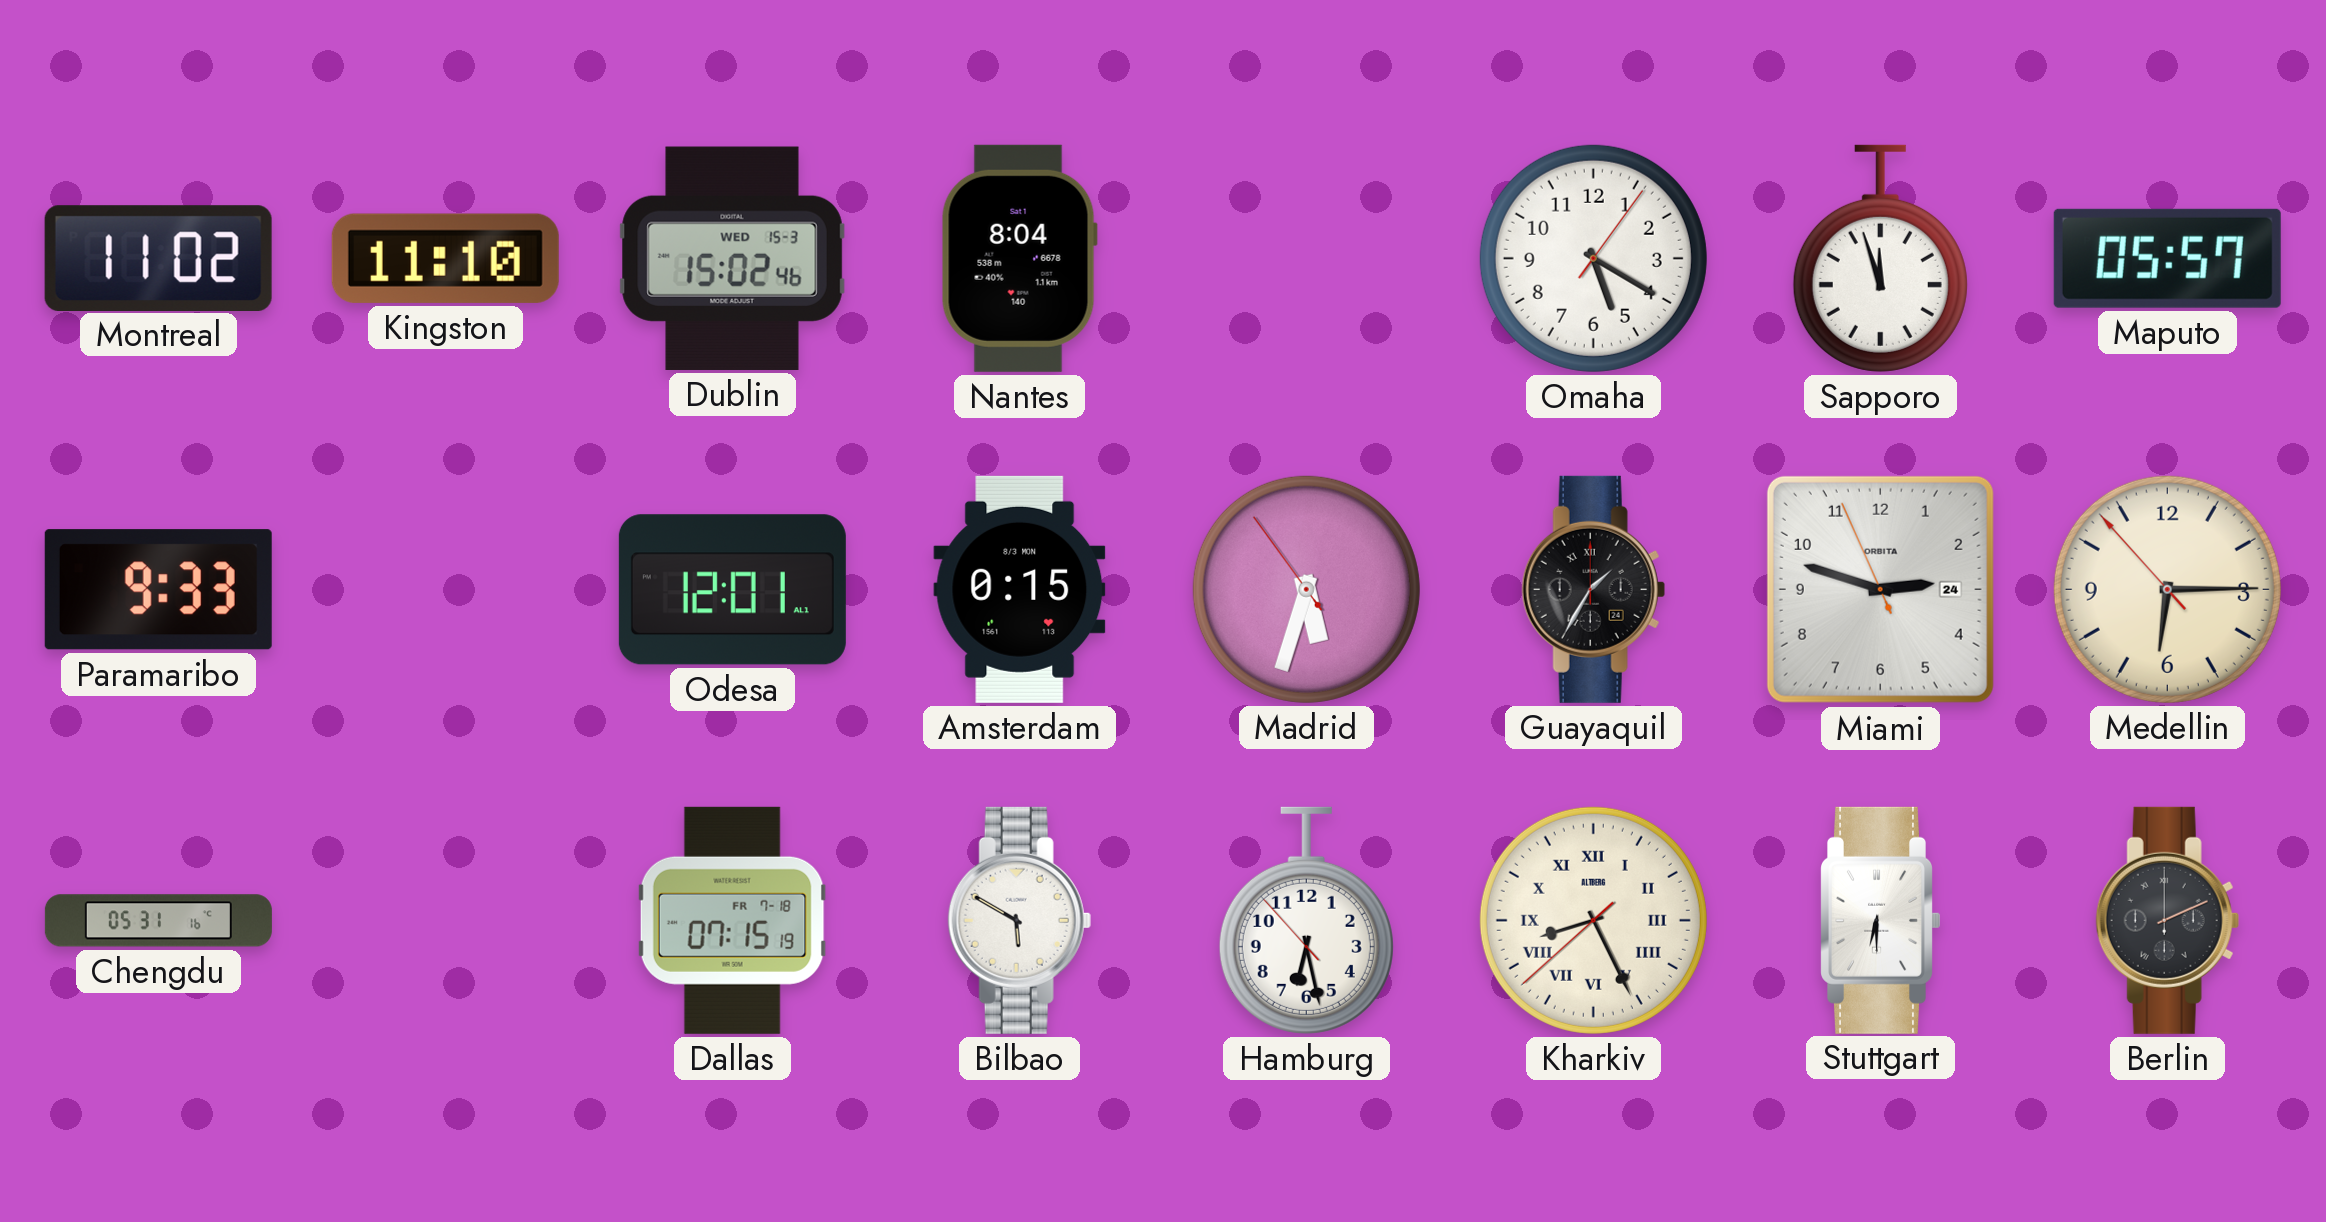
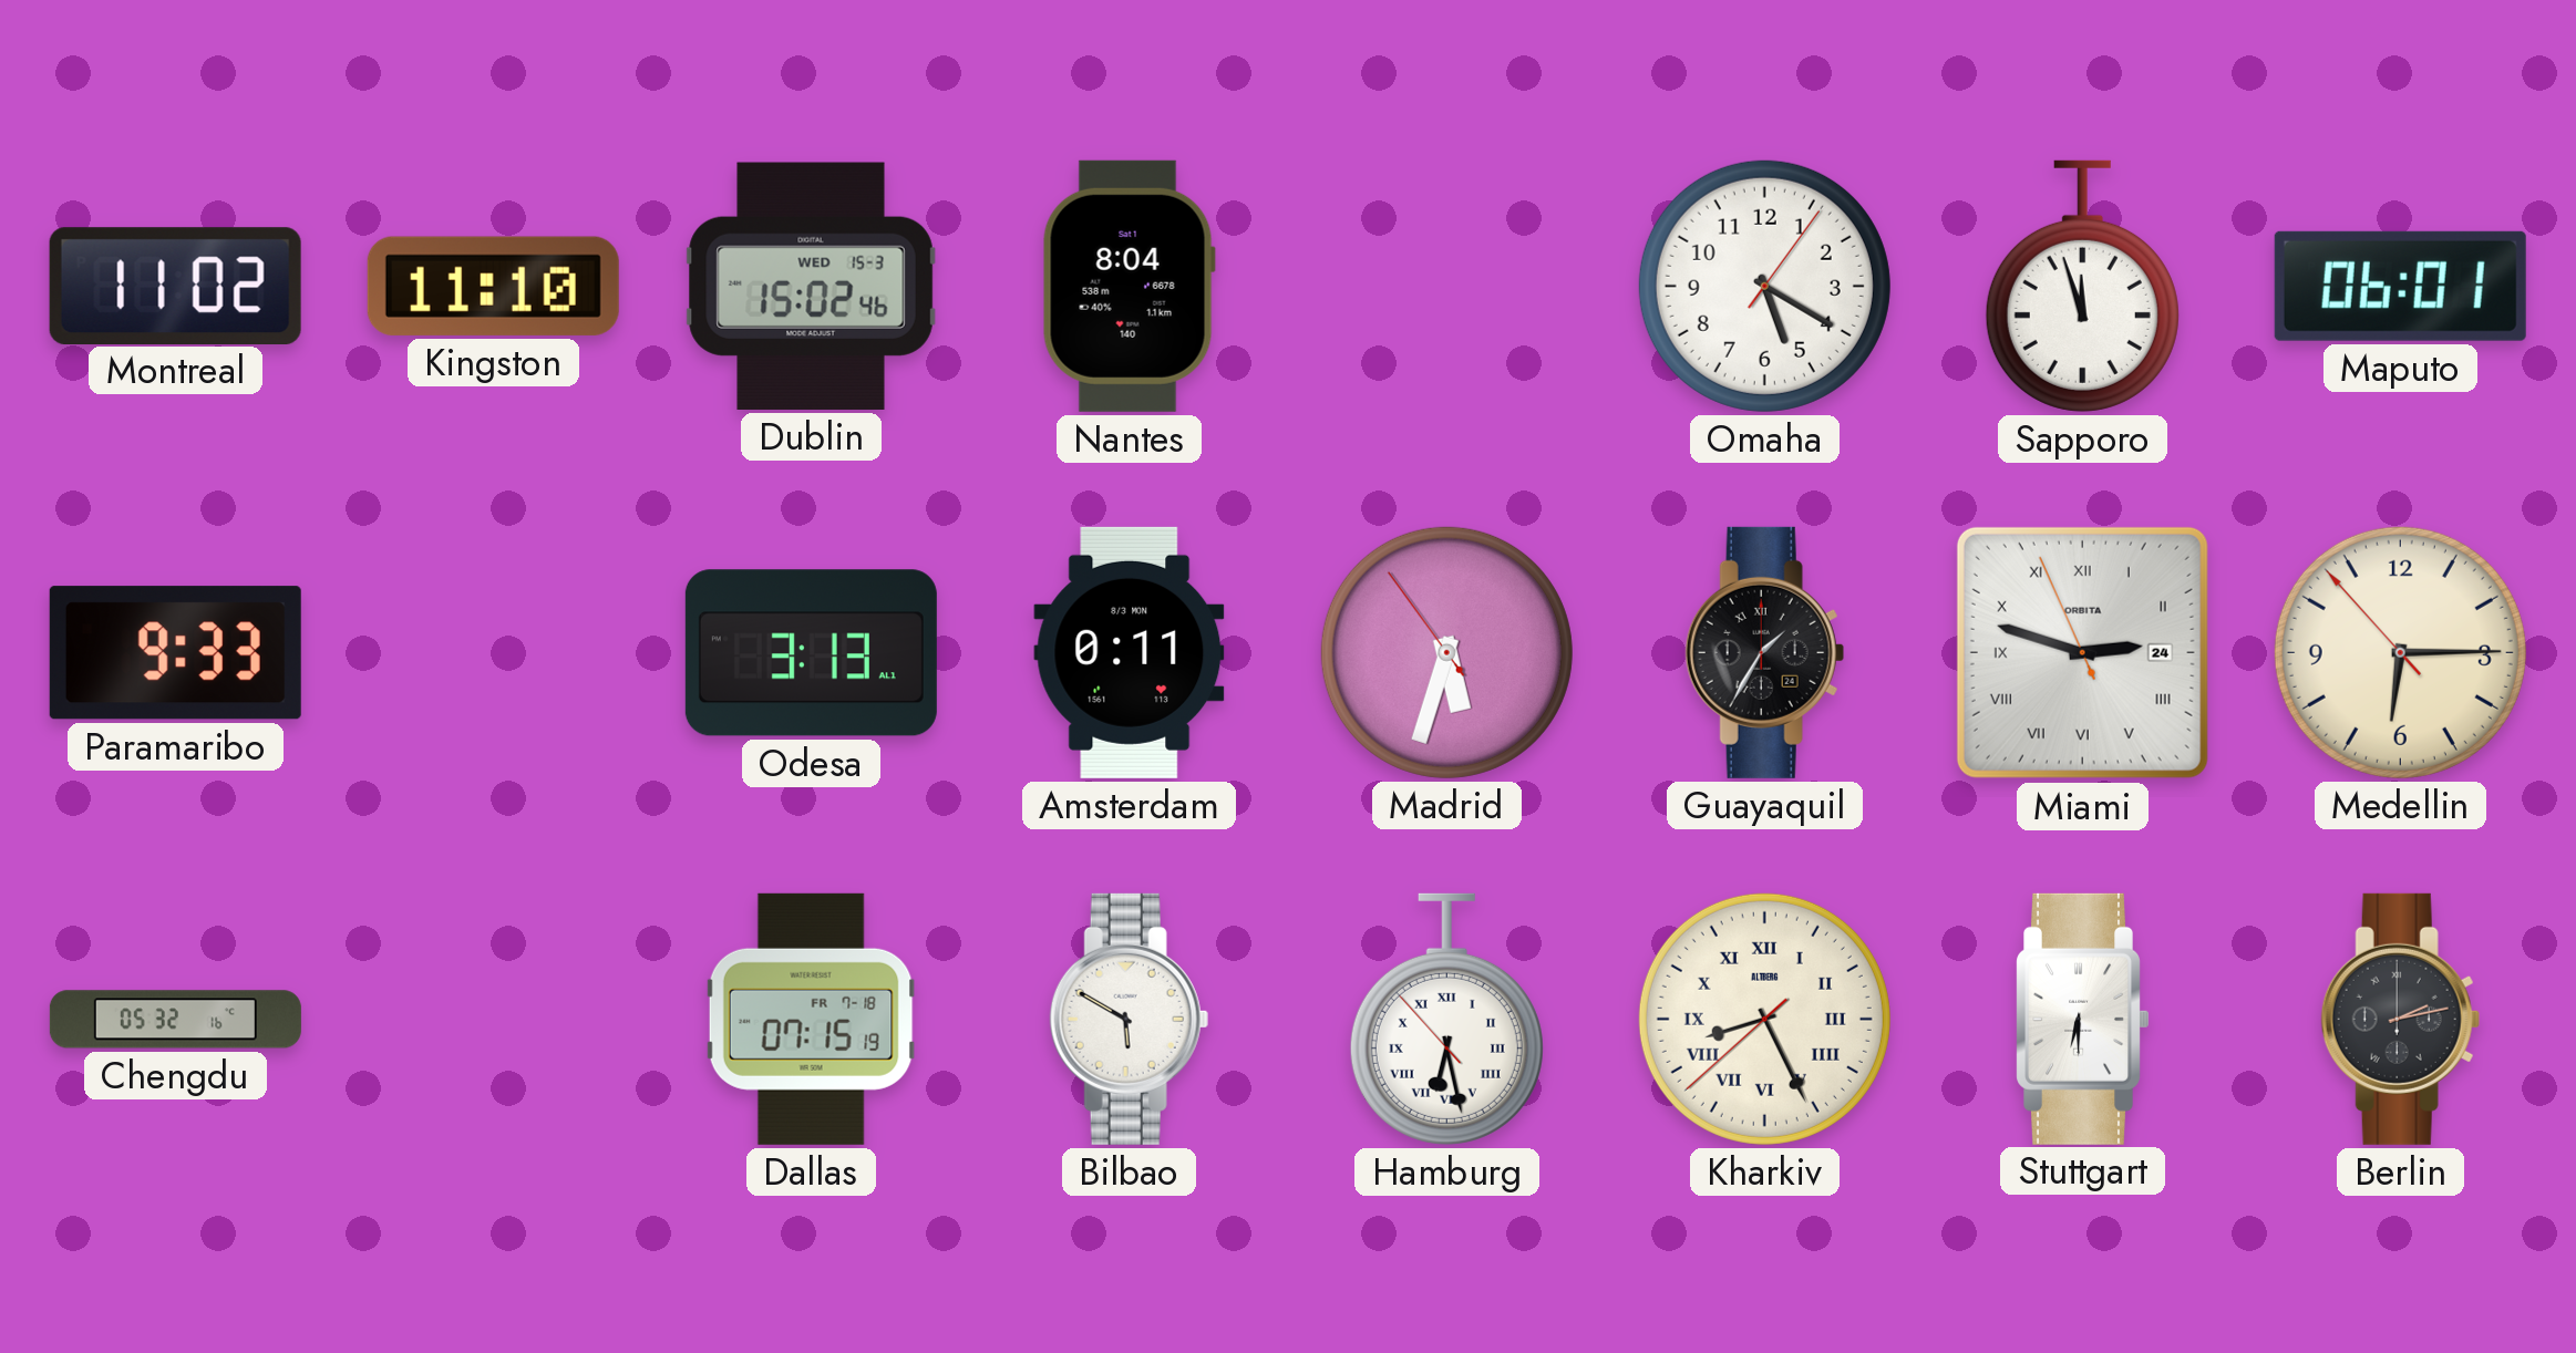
Maputo: 05:57 -> 06:01
Odesa: 12:01 -> 3:13
Amsterdam: 0:15 -> 0:11
Miami numerals: Arabic -> Roman
Chengdu: 05:31 -> 05:32
Hamburg numerals: Arabic -> Roman
Berlin: 2:11 -> 2:13
